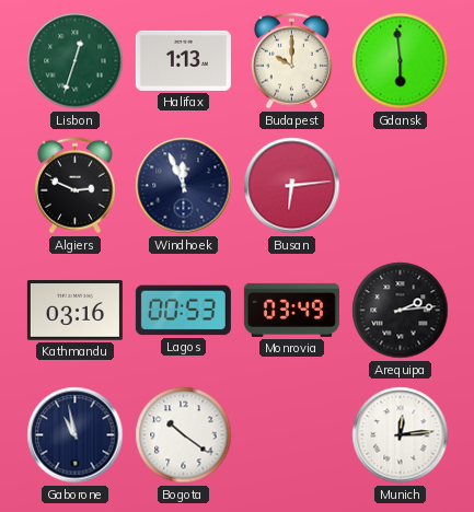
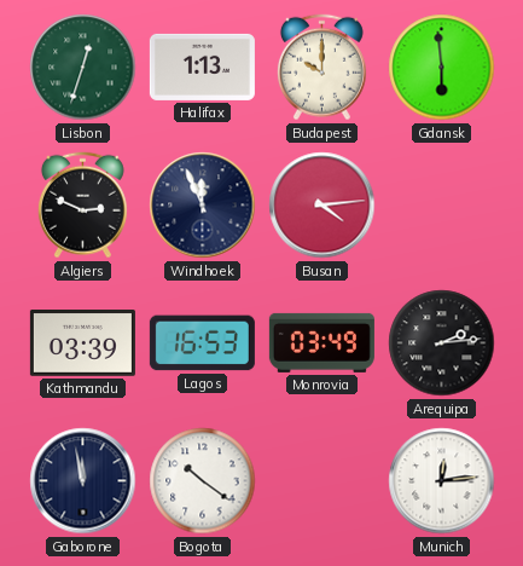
Busan: 6:14 -> 4:14
Kathmandu: 03:16 -> 03:39
Lagos: 00:53 -> 16:53
Gaborone: 10:58 -> 11:58
